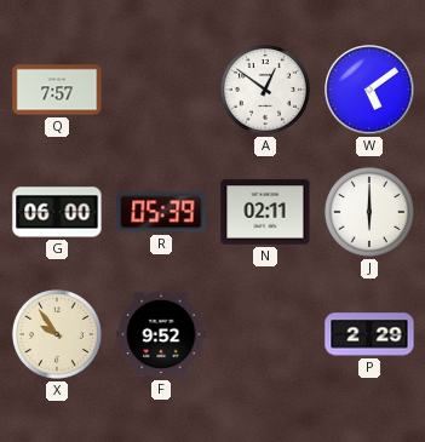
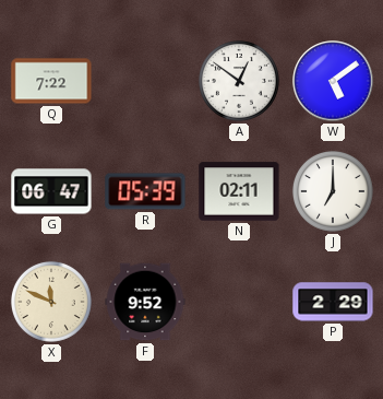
Q: 7:57 -> 7:22
G: 06:00 -> 06:47
J: 6:00 -> 7:00
X: 9:54 -> 11:49
